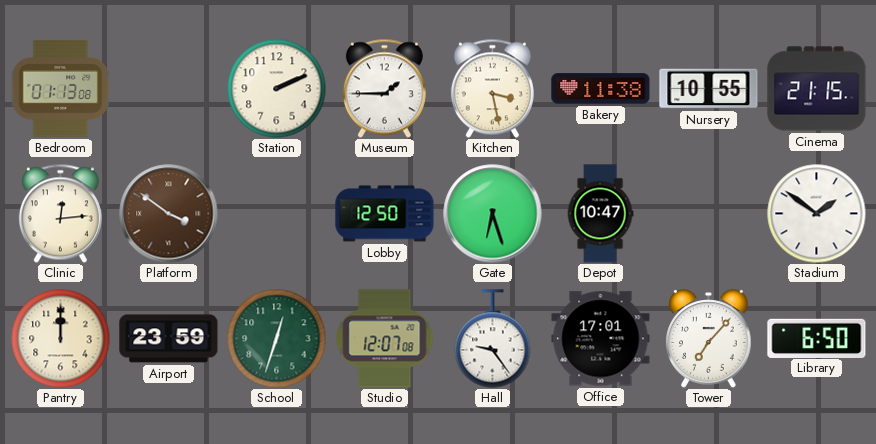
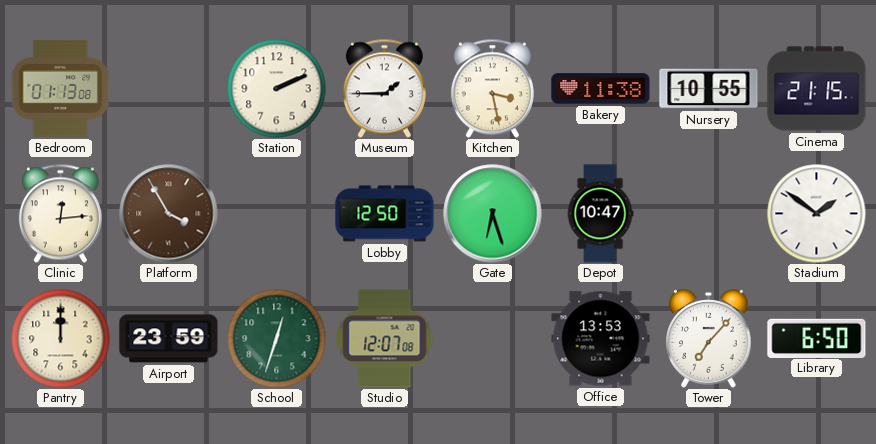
Platform: 3:51 -> 3:55
Hall: 9:24 -> none
Office: 17:01 -> 13:53
